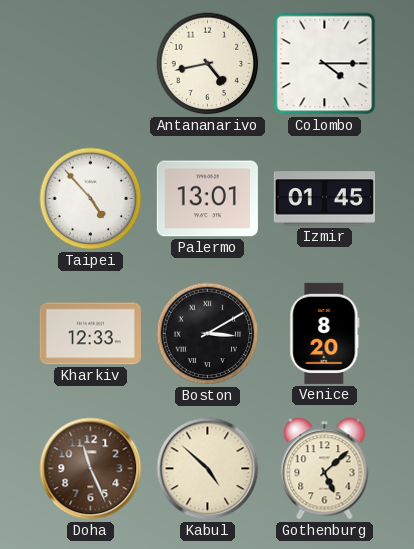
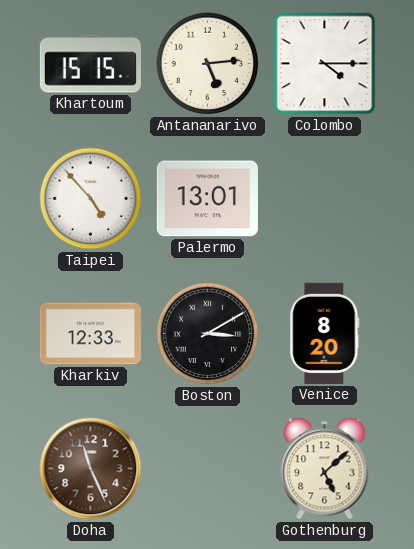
Khartoum: none -> 15:15
Antananarivo: 4:43 -> 5:14
Izmir: 01:45 -> none
Kabul: 4:52 -> none
